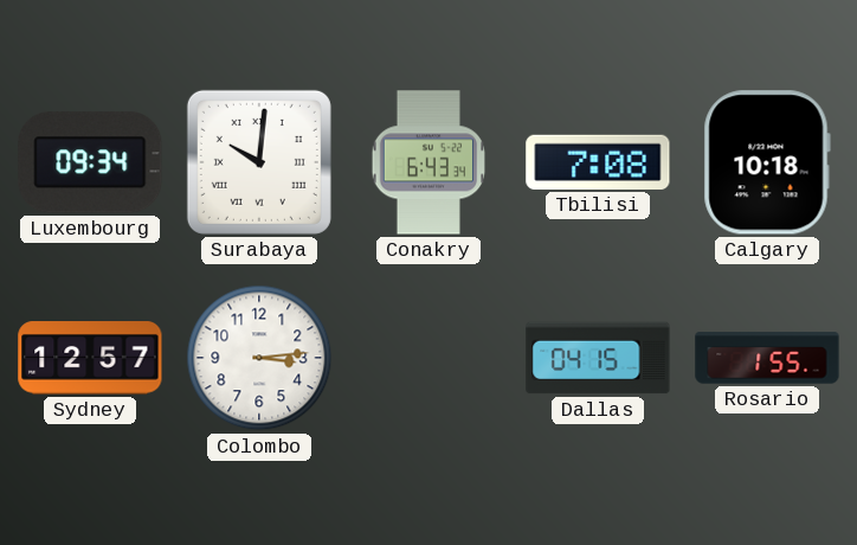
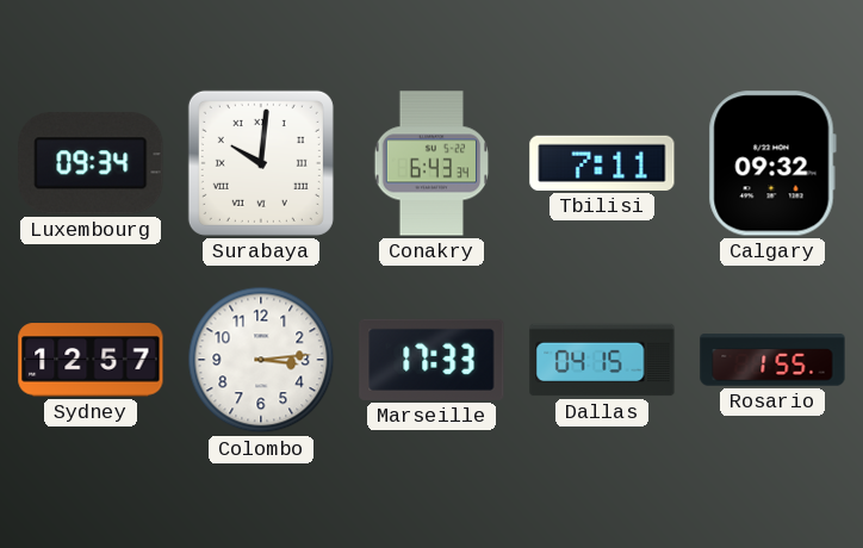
Tbilisi: 7:08 -> 7:11
Calgary: 10:18 -> 09:32
Marseille: none -> 17:33
